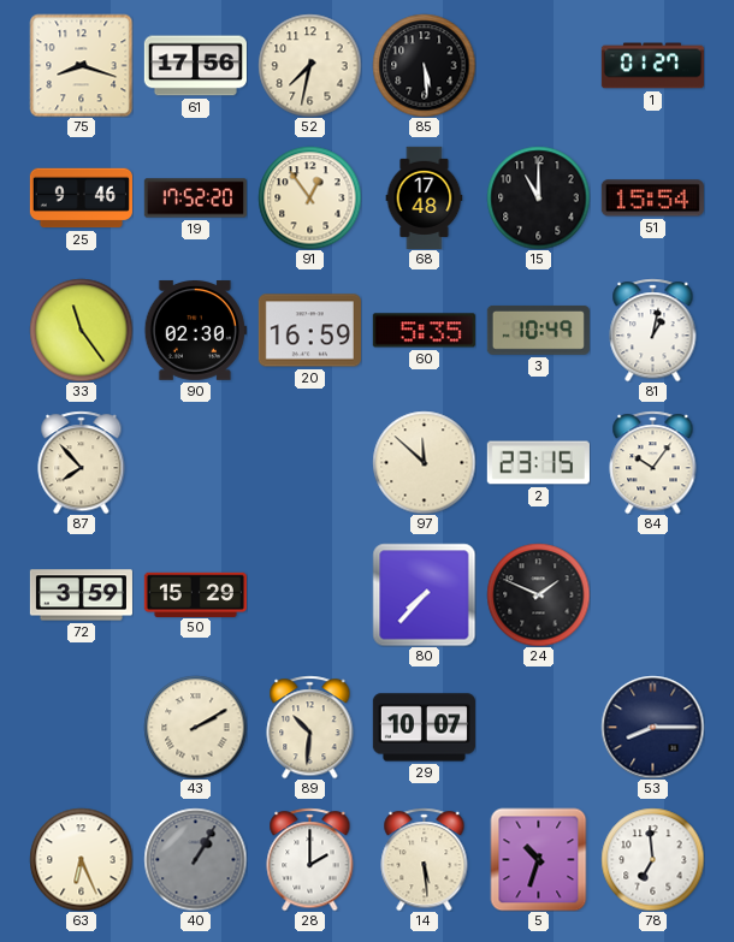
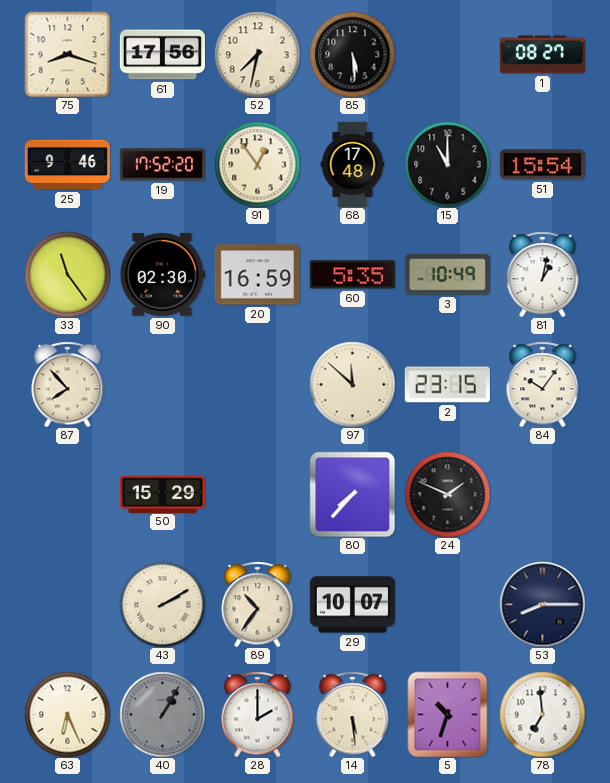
1: 01:27 -> 08:27
72: 3:59 -> none
89: 10:31 -> 10:36
